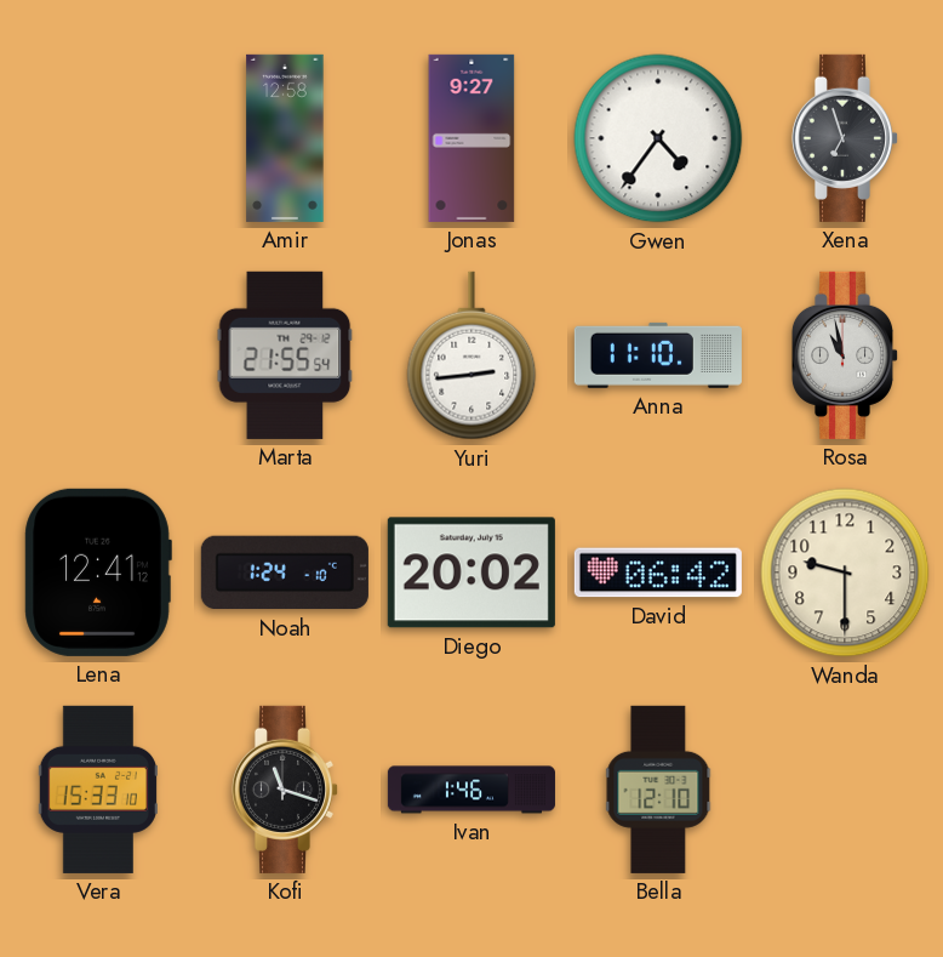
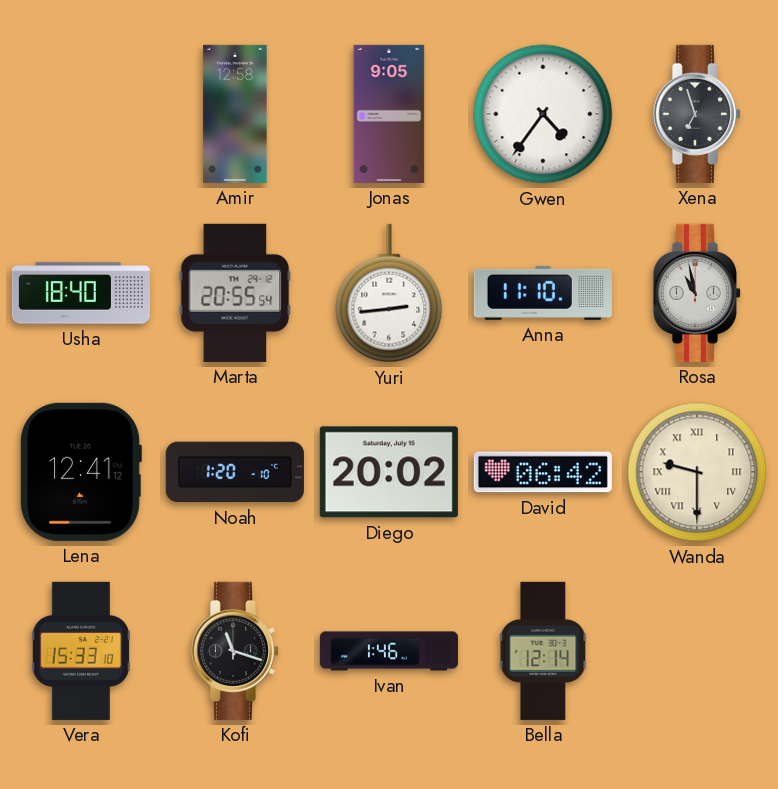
Jonas: 9:27 -> 9:05
Usha: none -> 18:40
Marta: 21:55 -> 20:55
Noah: 1:24 -> 1:20
Wanda numerals: Arabic -> Roman
Bella: 12:10 -> 12:14
